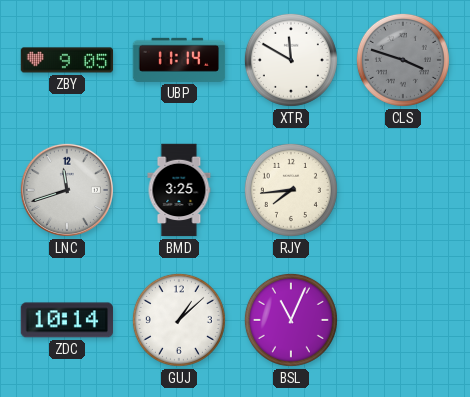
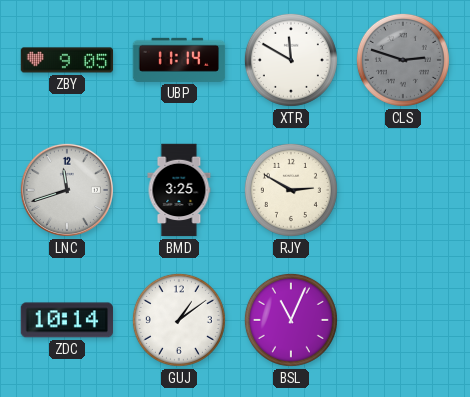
CLS: 3:48 -> 2:48
RJY: 7:44 -> 2:50
GUJ: 1:08 -> 1:09
